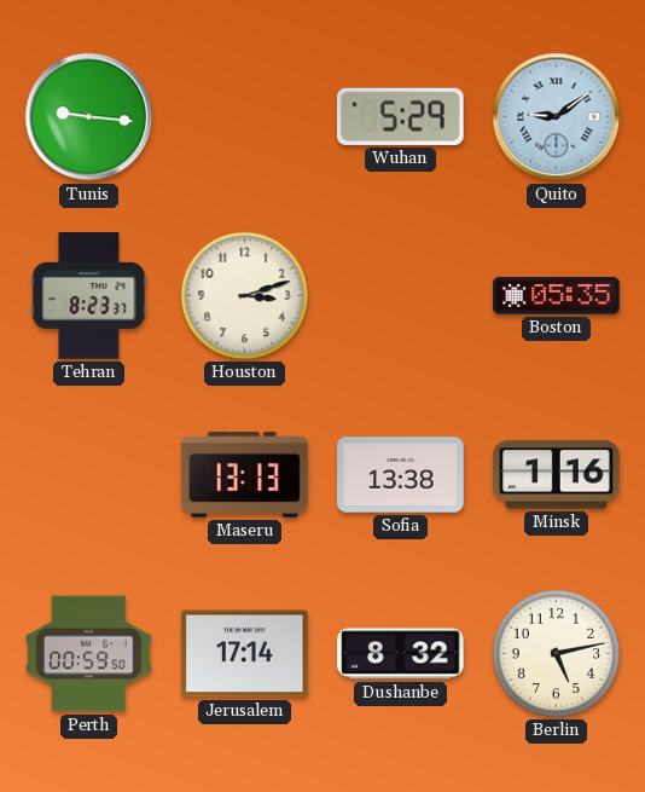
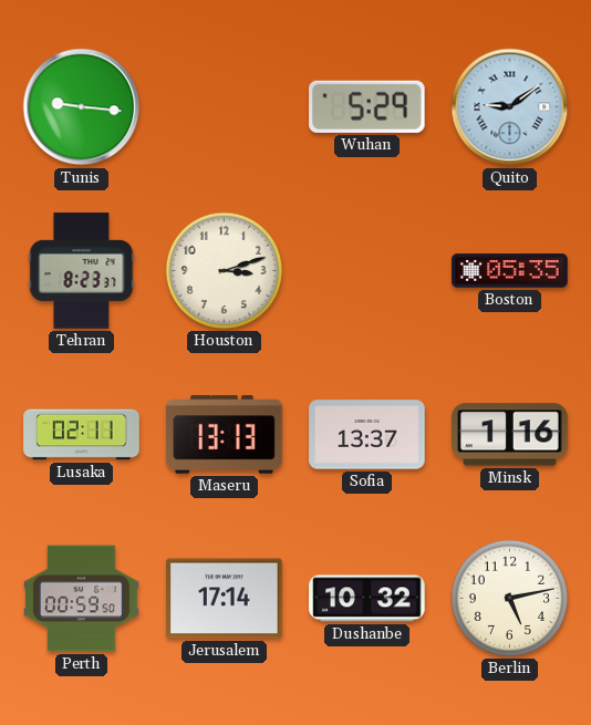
Lusaka: none -> 02:11
Sofia: 13:38 -> 13:37
Dushanbe: 8:32 -> 10:32
